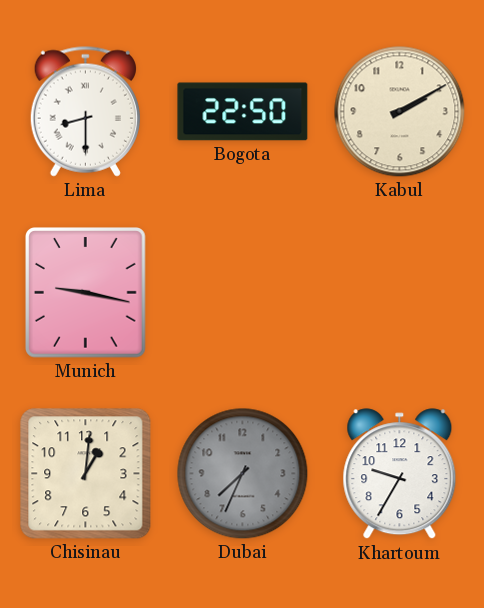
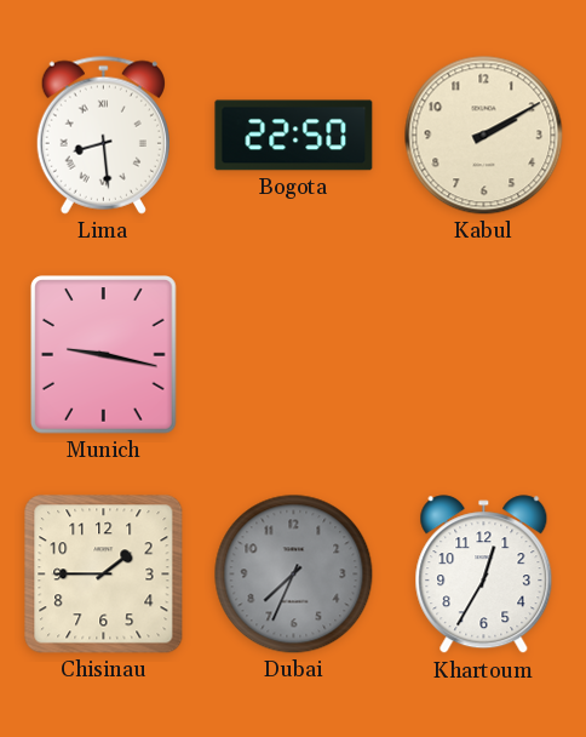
Lima: 8:30 -> 8:29
Chisinau: 1:01 -> 1:45
Khartoum: 9:35 -> 12:35
